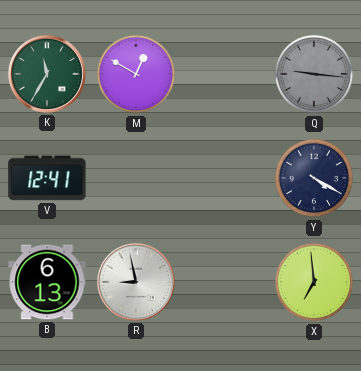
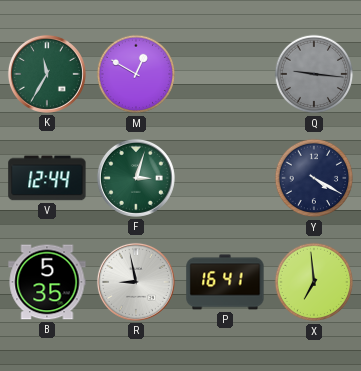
V: 12:41 -> 12:44
F: none -> 3:03
B: 6:13 -> 5:35
P: none -> 16:41
